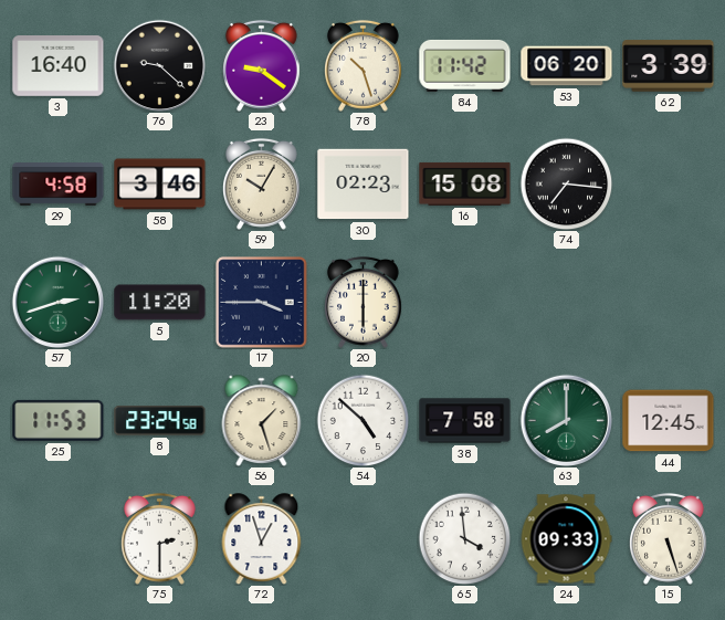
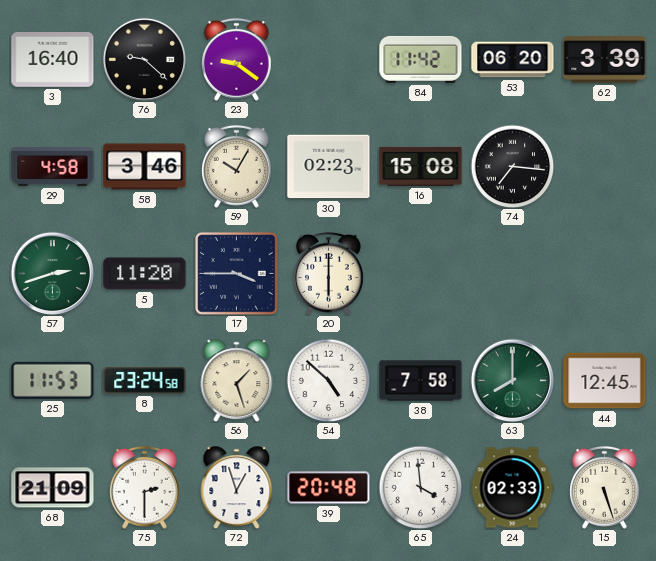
78: 10:27 -> none
68: none -> 21:09
39: none -> 20:48
24: 09:33 -> 02:33
